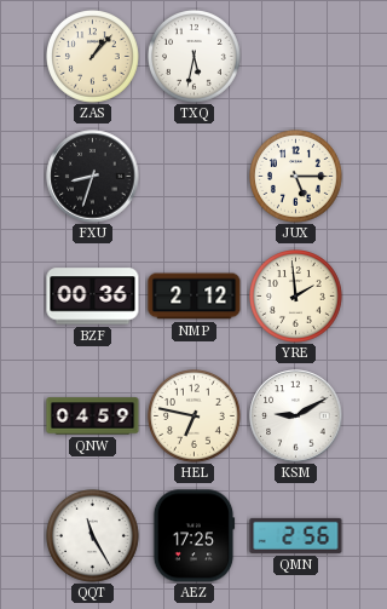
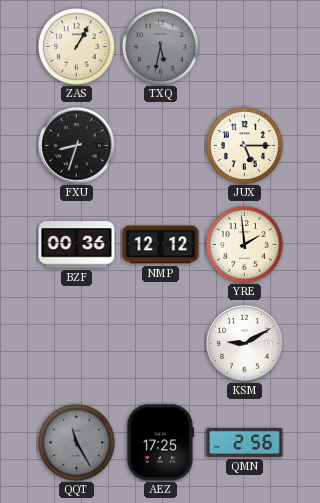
ZAS: 1:07 -> 1:05
TXQ dial: white -> grey
NMP: 2:12 -> 12:12
QNW: 04:59 -> none
HEL: 6:47 -> none
QQT dial: white -> grey
